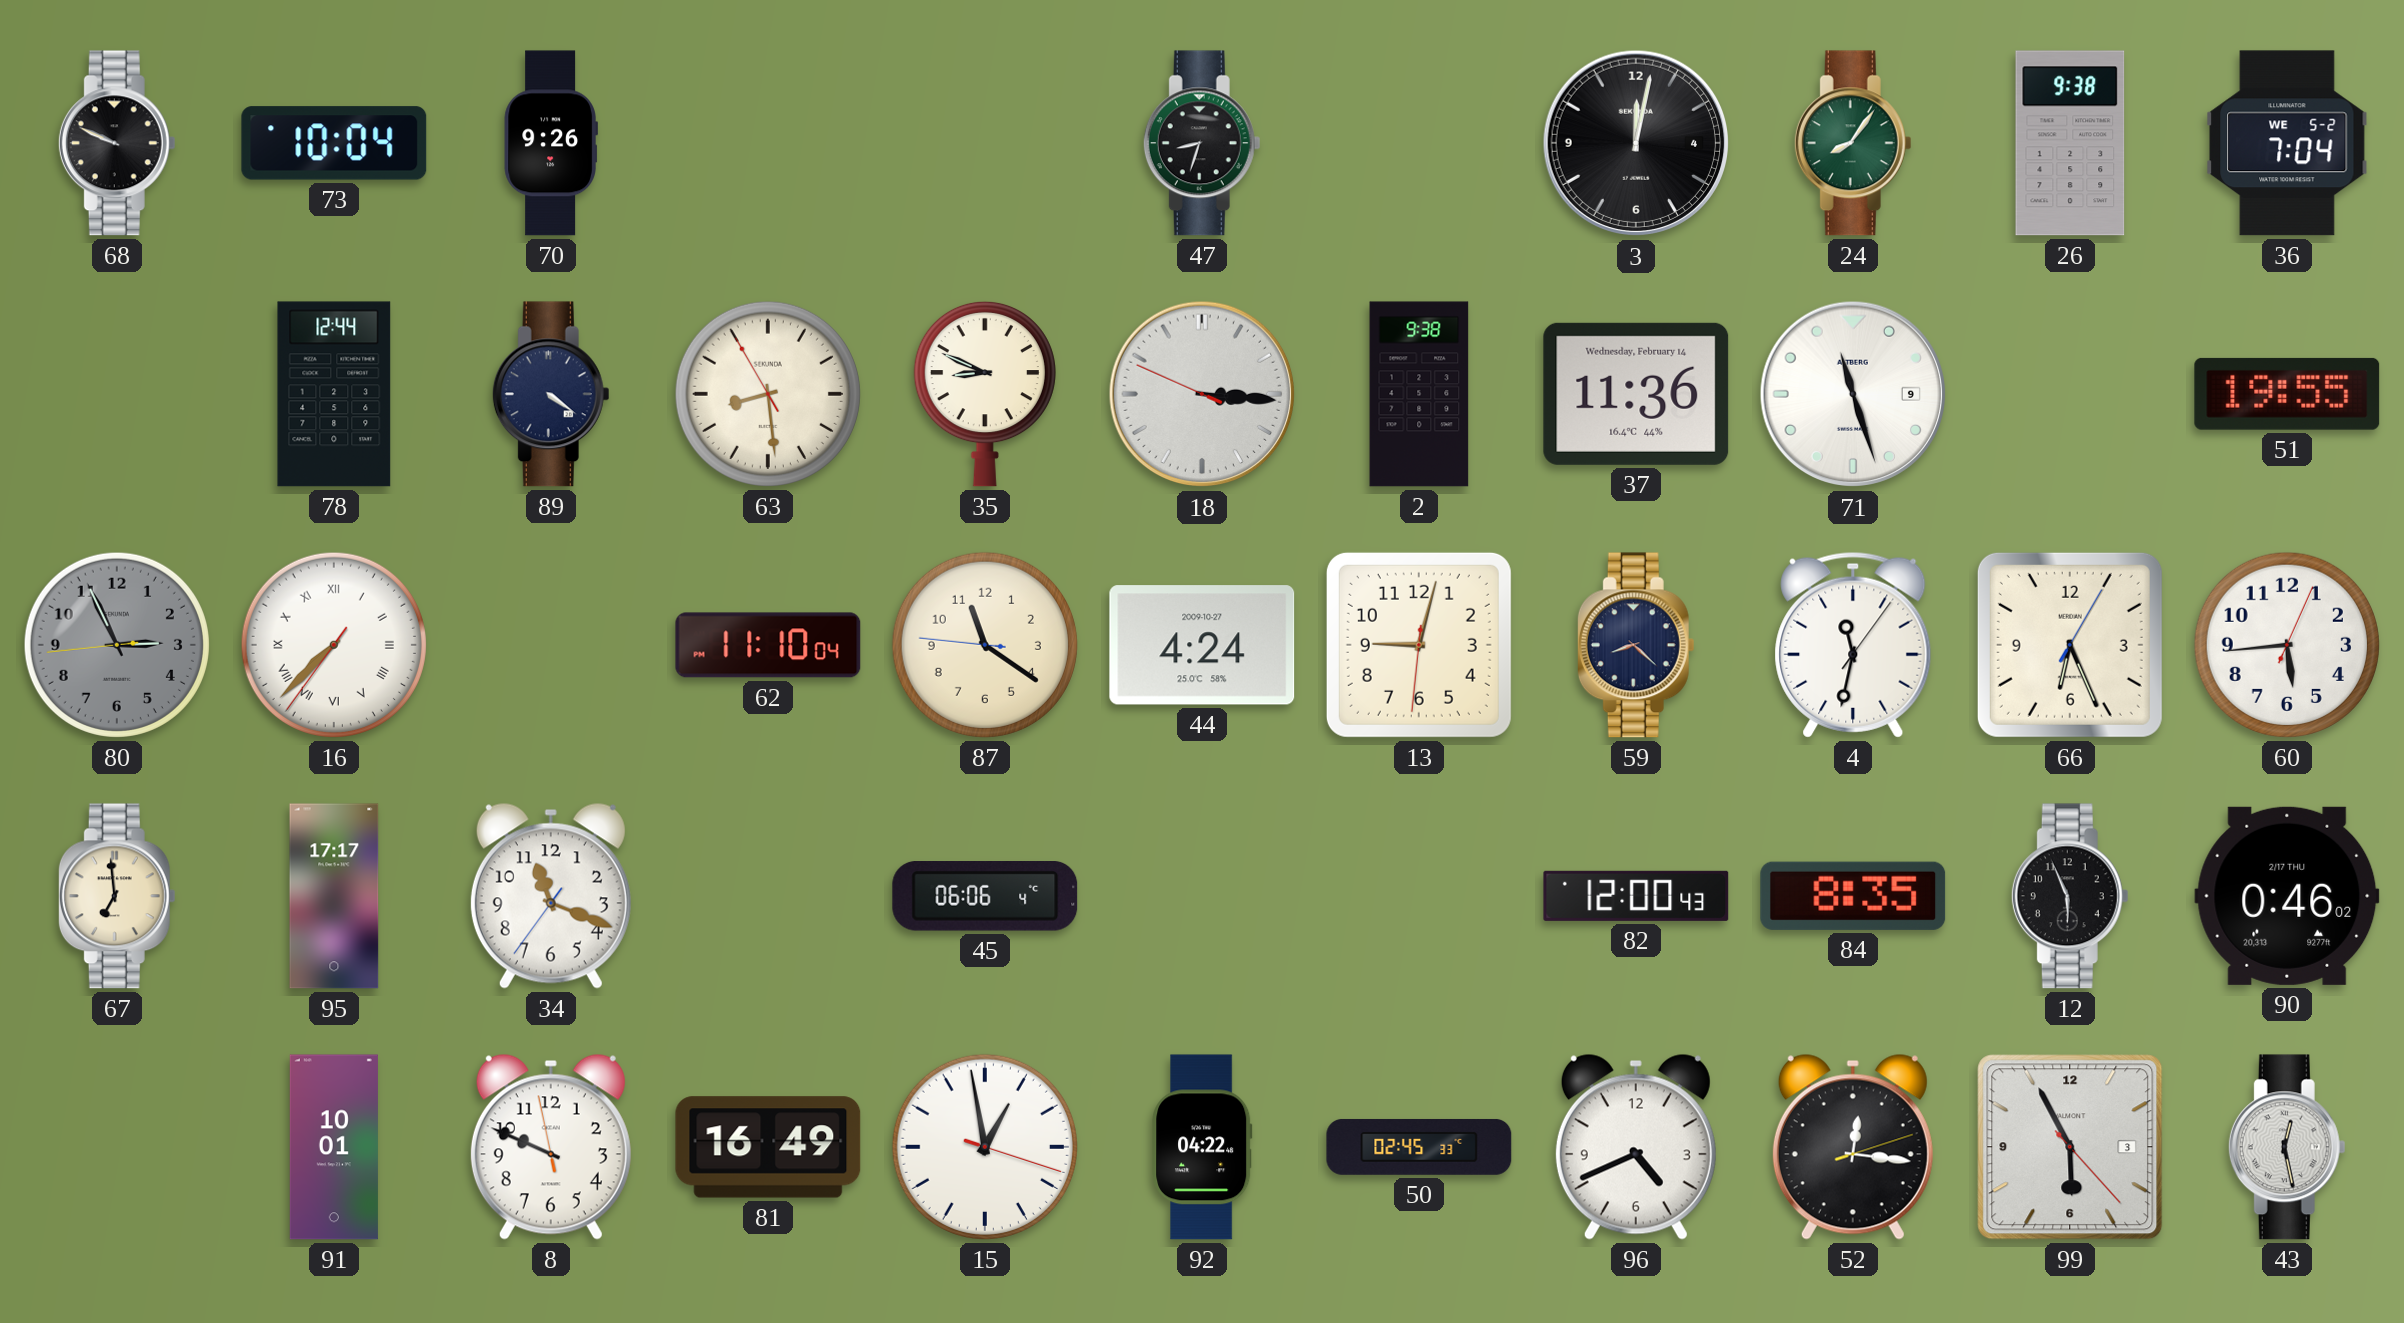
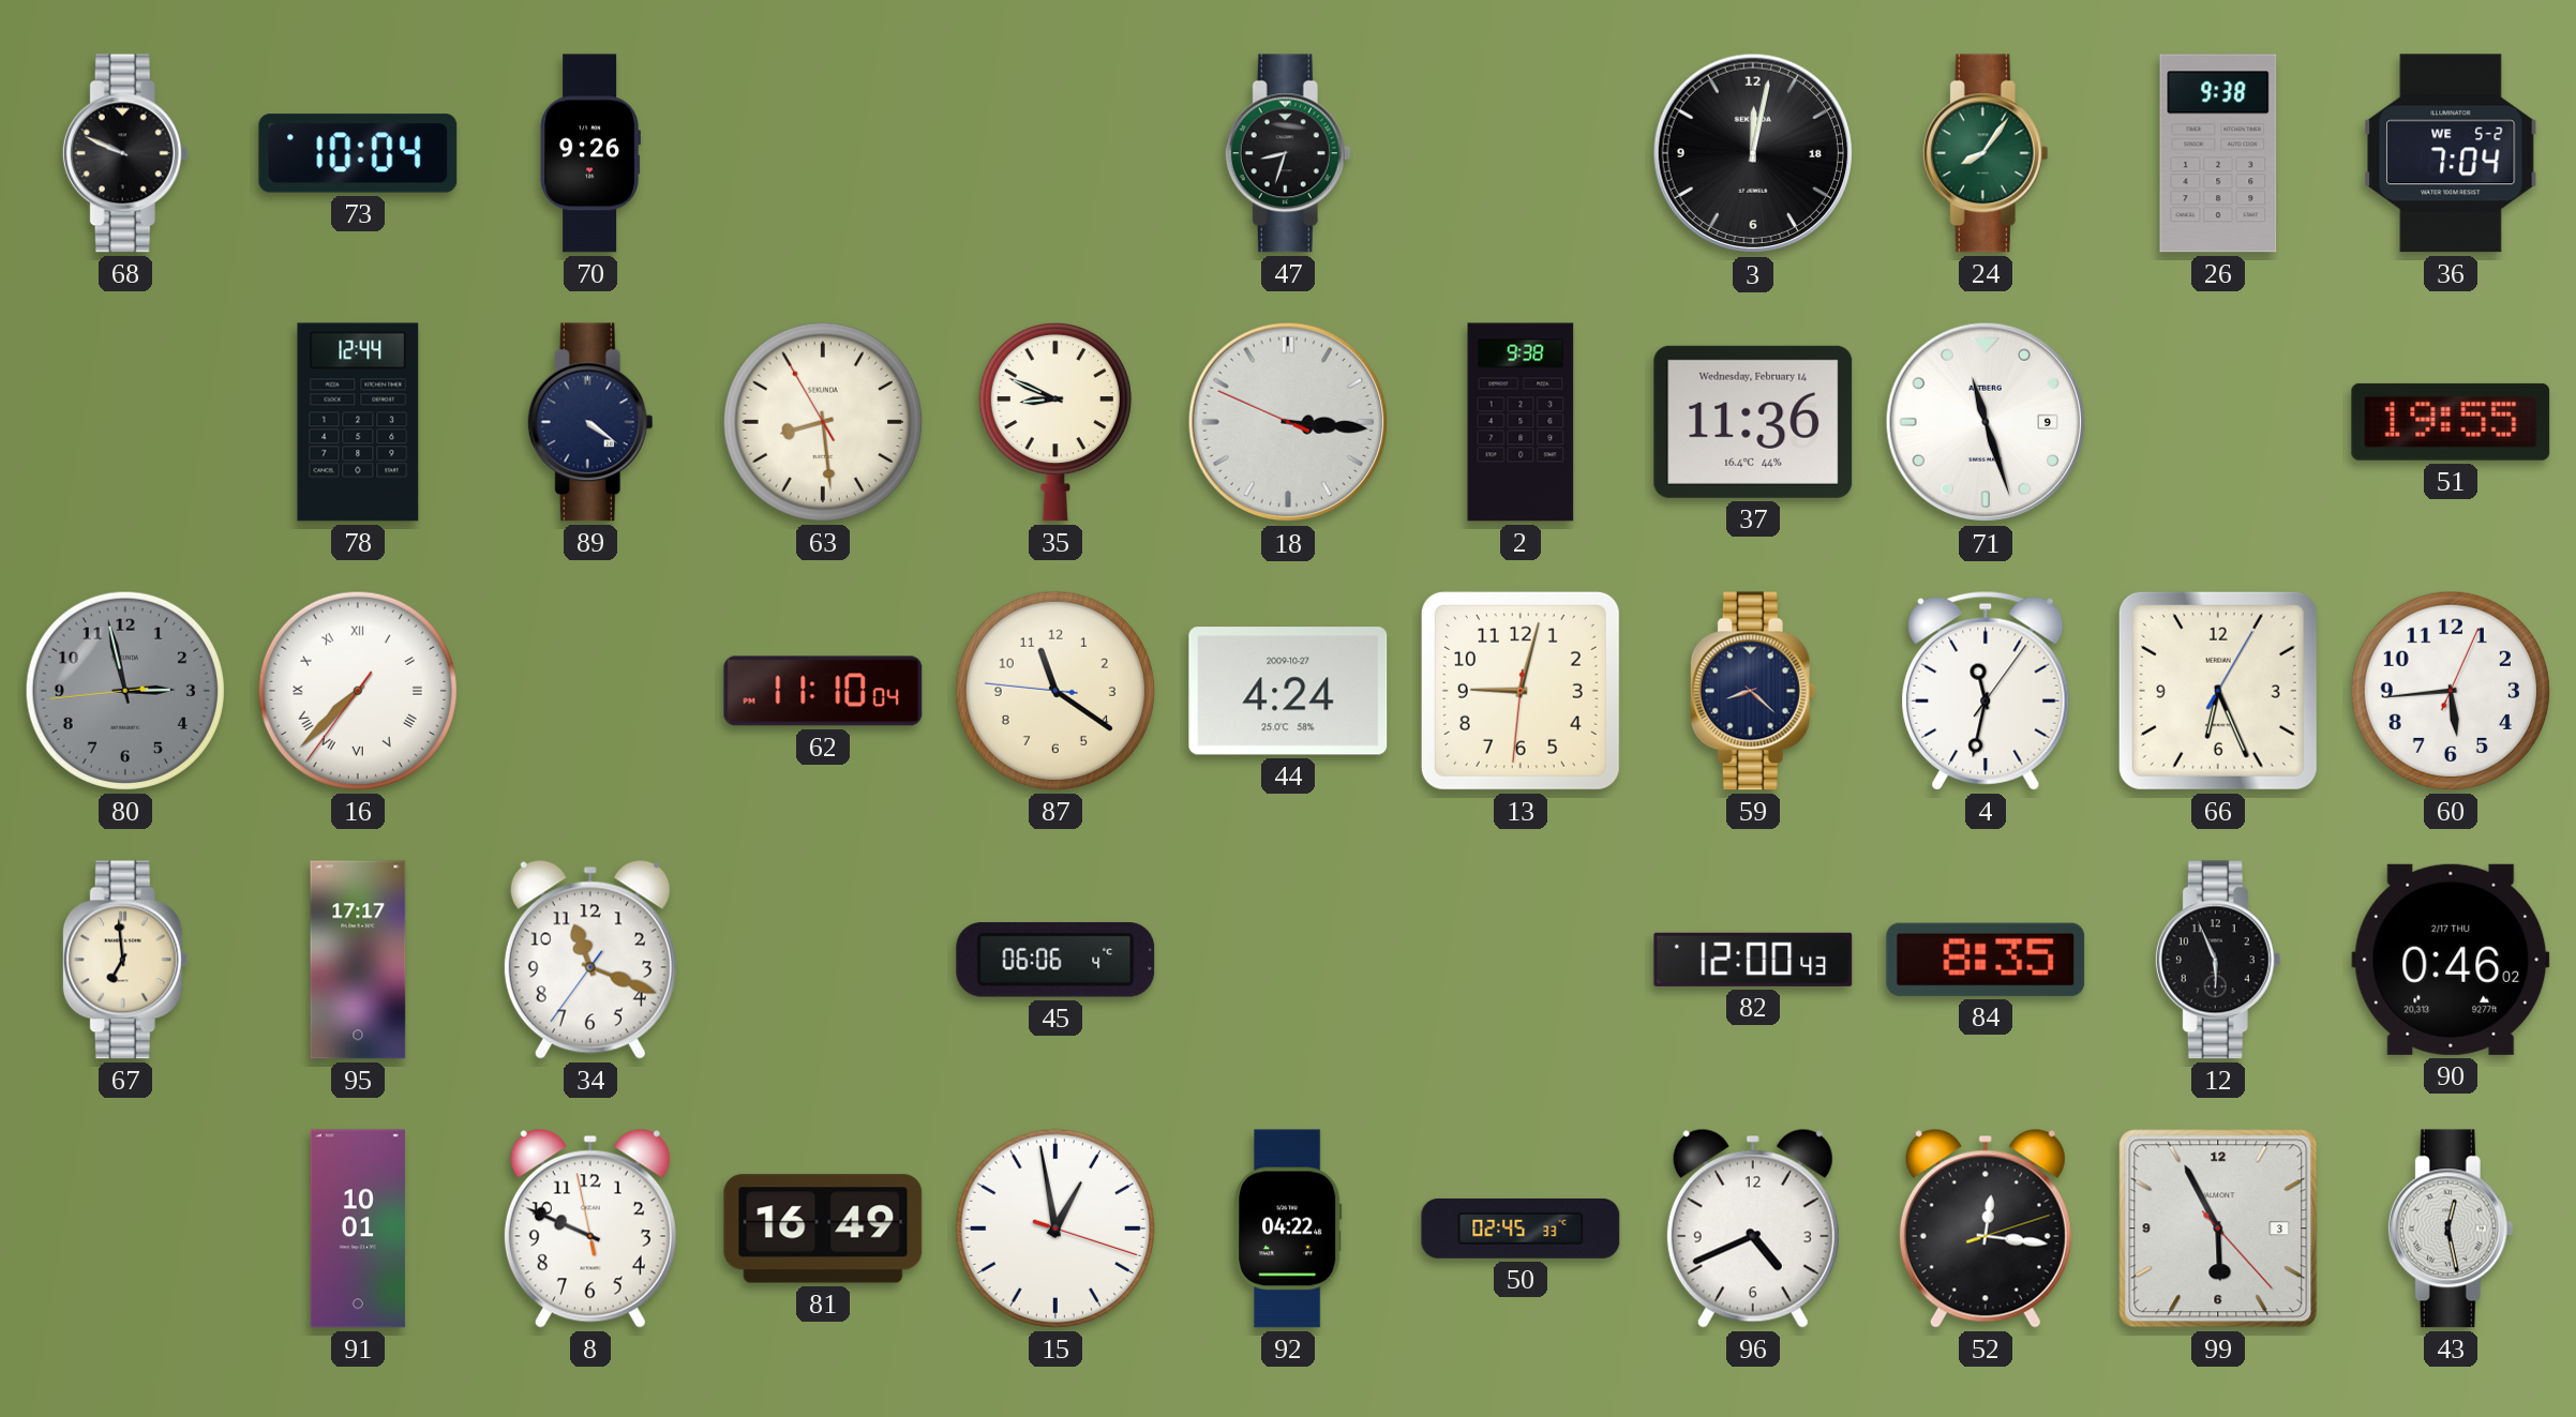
3 date: 4 -> 18
80: 2:55 -> 2:57
